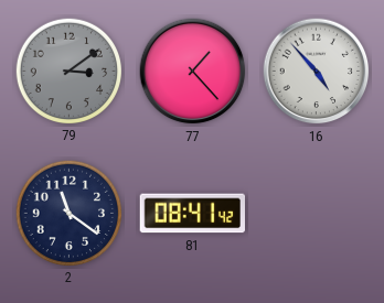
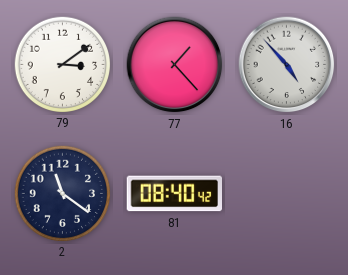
79 dial: grey -> white
81: 08:41 -> 08:40
